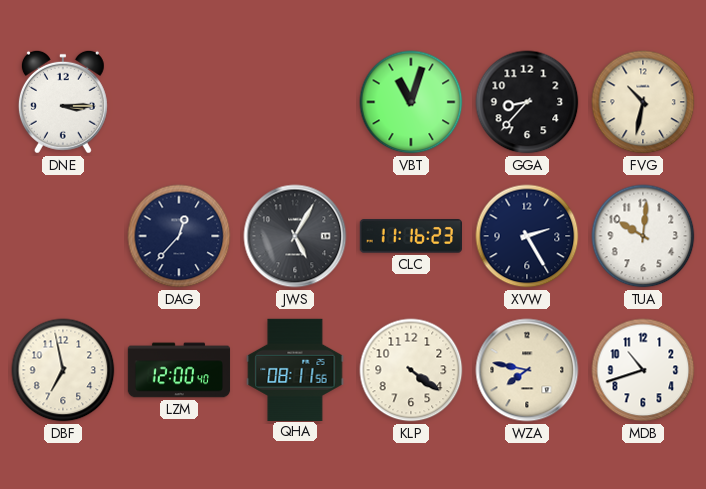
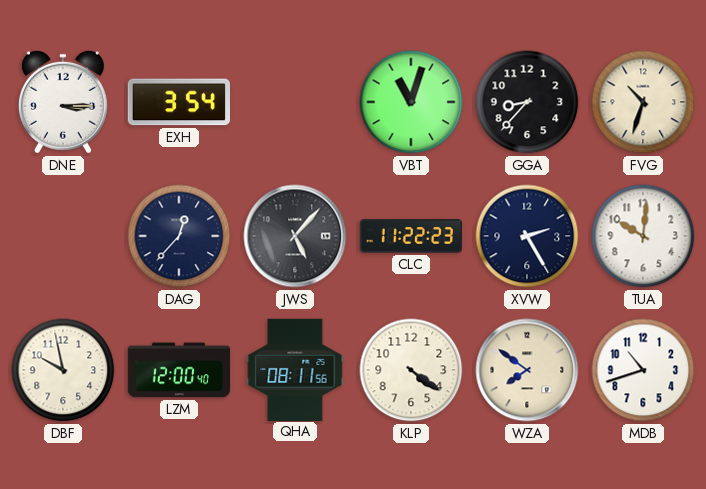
EXH: none -> 3:54
FVG: 10:32 -> 10:33
JWS: 5:05 -> 5:07
CLC: 11:16 -> 11:22
DBF: 6:58 -> 9:58
WZA: 7:47 -> 7:51
